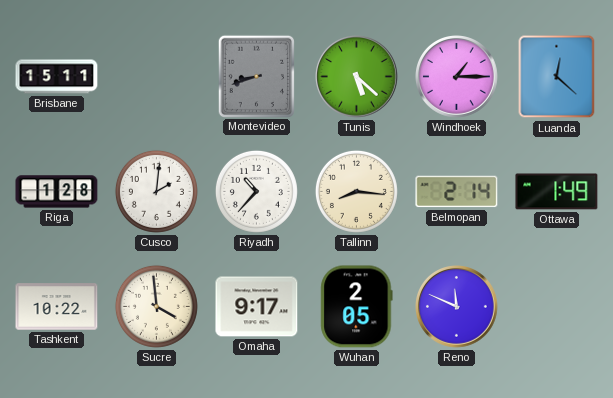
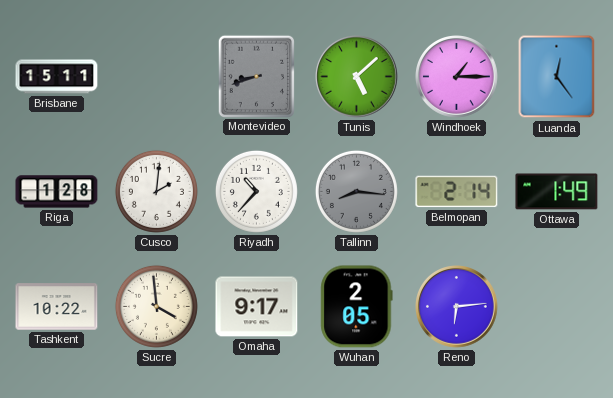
Tunis: 5:22 -> 5:08
Luanda: 12:22 -> 12:24
Tallinn dial: cream -> grey
Reno: 11:49 -> 6:14
